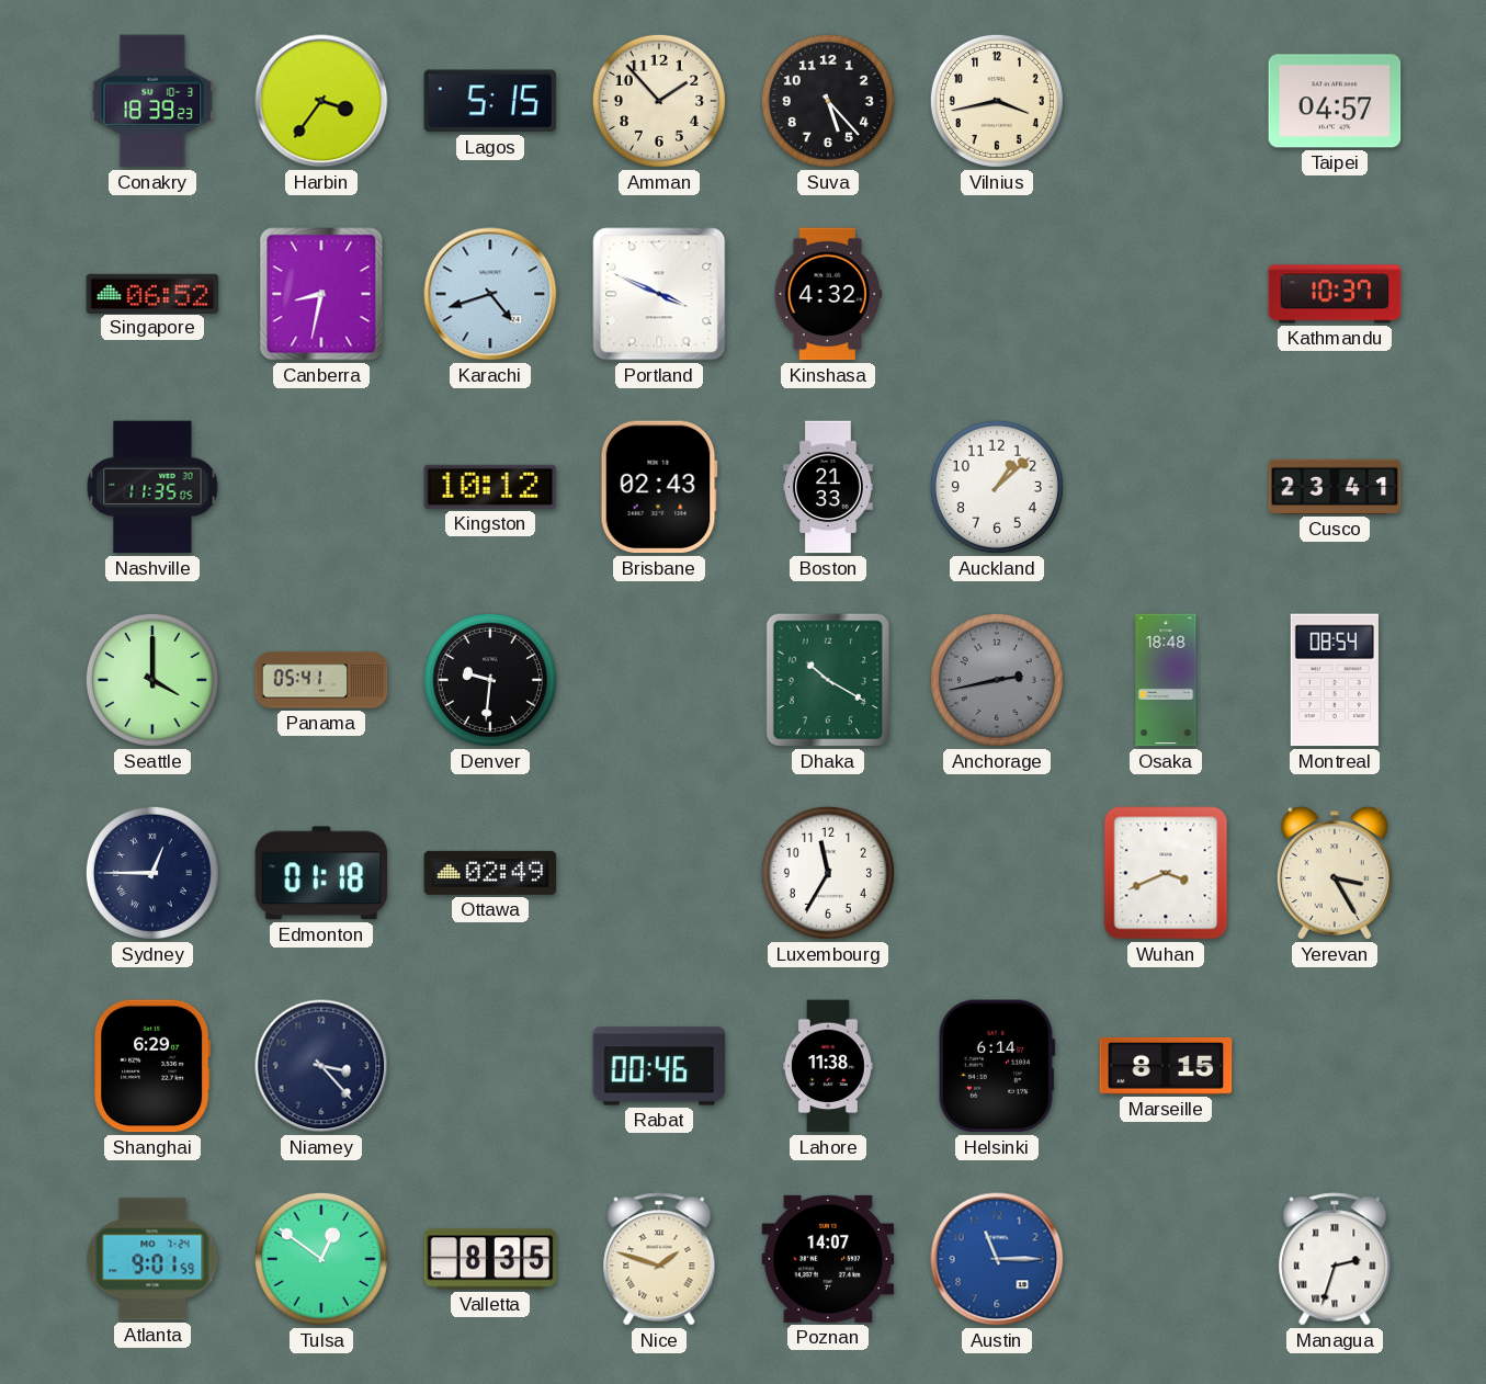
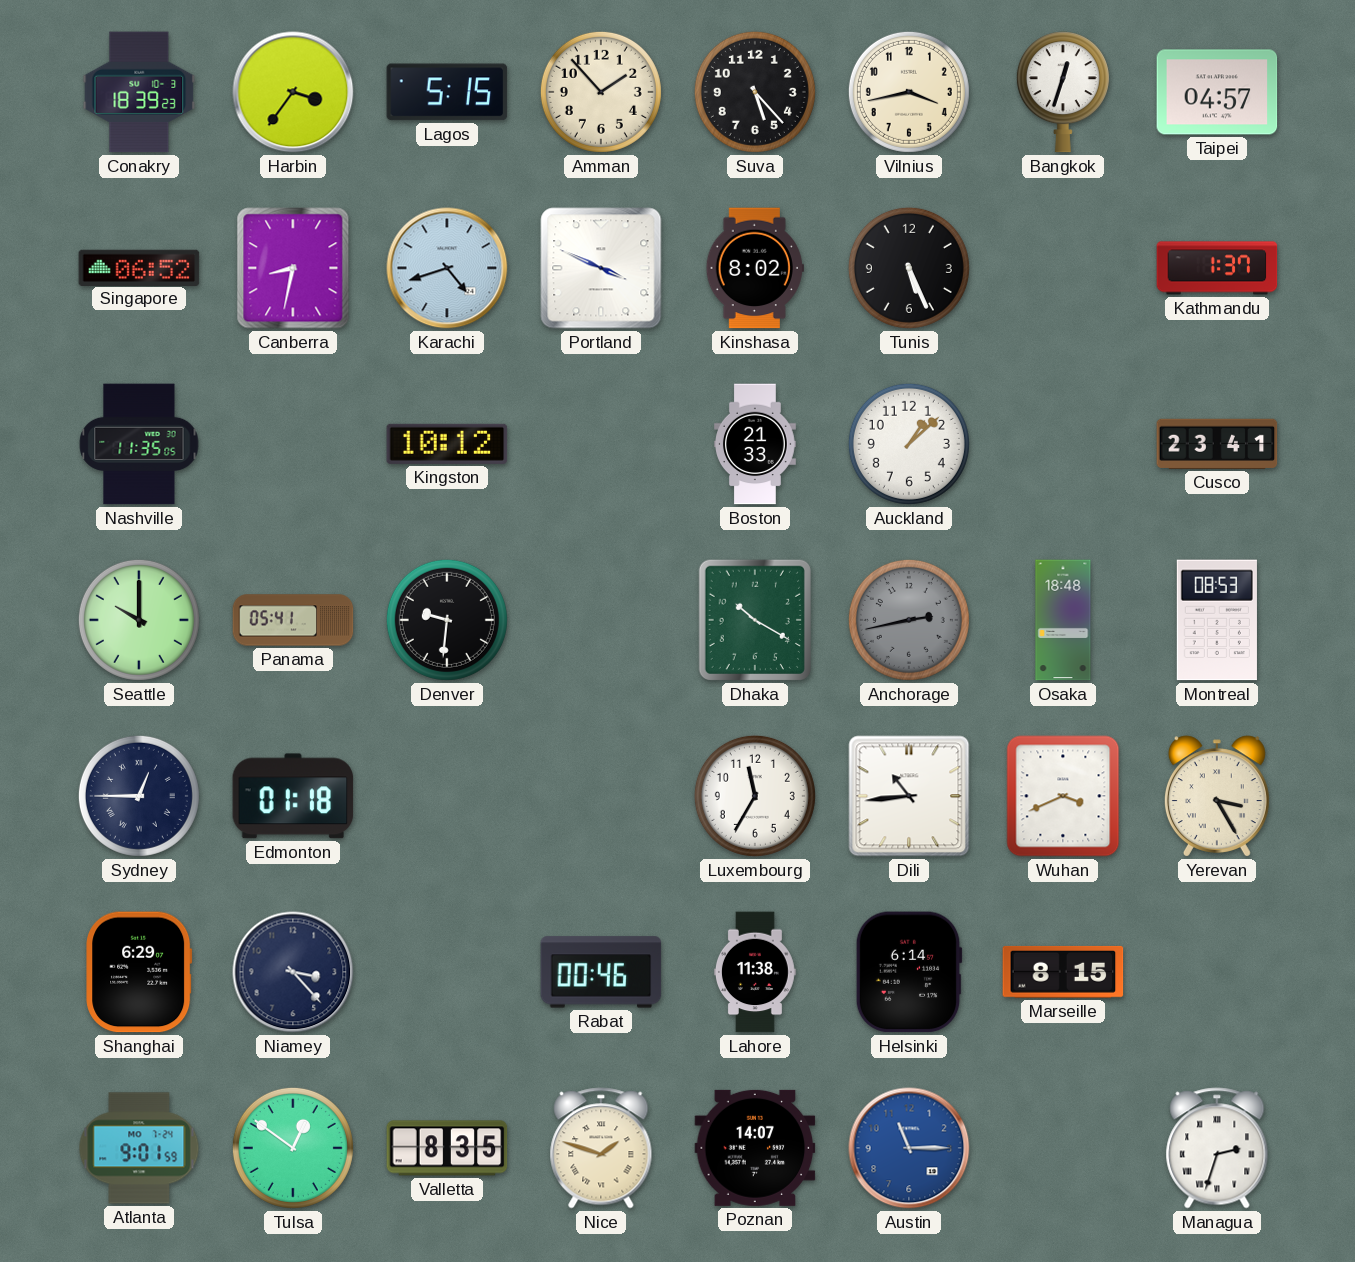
Bangkok: none -> 12:33
Kinshasa: 4:32 -> 8:02
Tunis: none -> 5:26
Kathmandu: 10:37 -> 1:37
Brisbane: 02:43 -> none
Seattle: 4:00 -> 10:00
Montreal: 08:54 -> 08:53
Ottawa: 02:49 -> none
Dili: none -> 10:44
